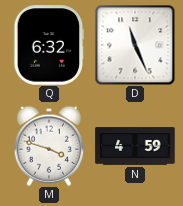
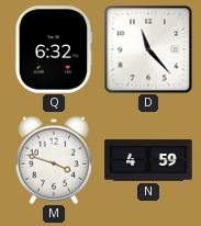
D: 11:26 -> 11:23
